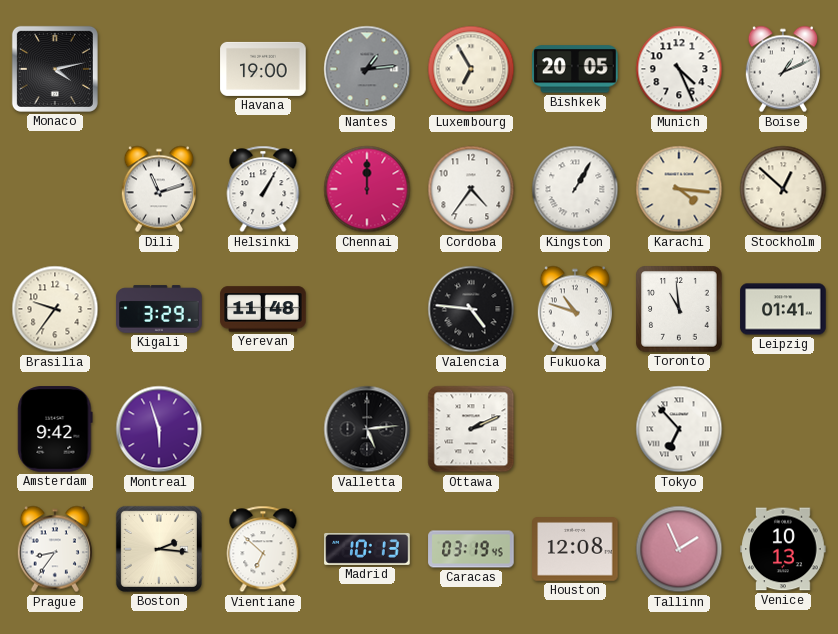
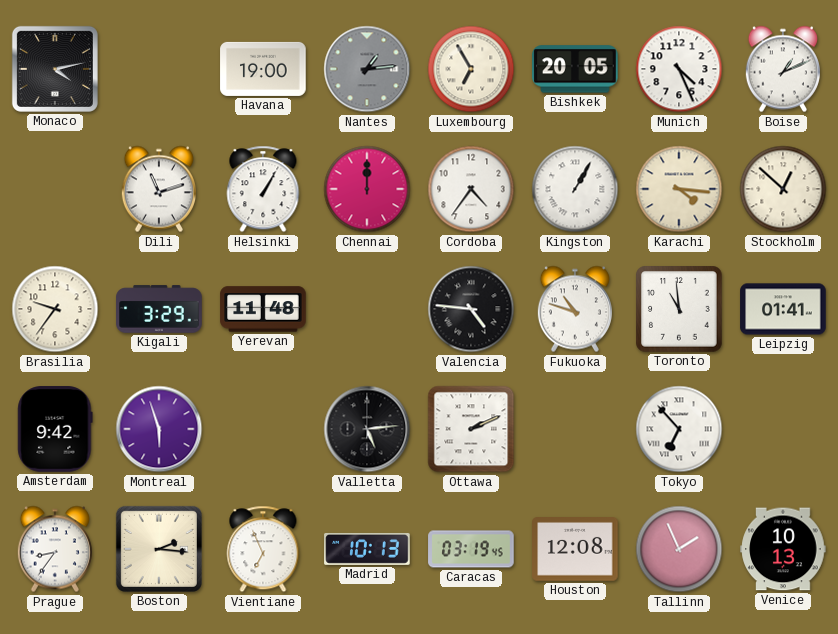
Vientiane: 6:52 -> 6:56
